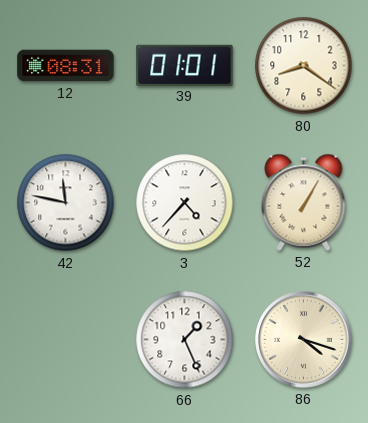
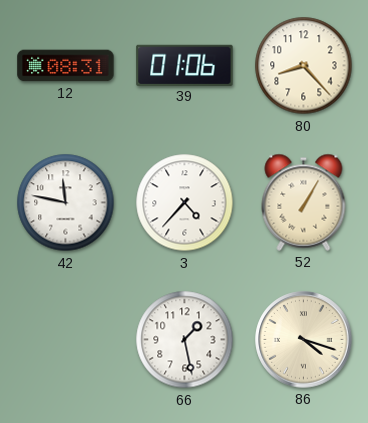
39: 01:01 -> 01:06
80: 8:21 -> 8:23
66: 1:26 -> 1:28
